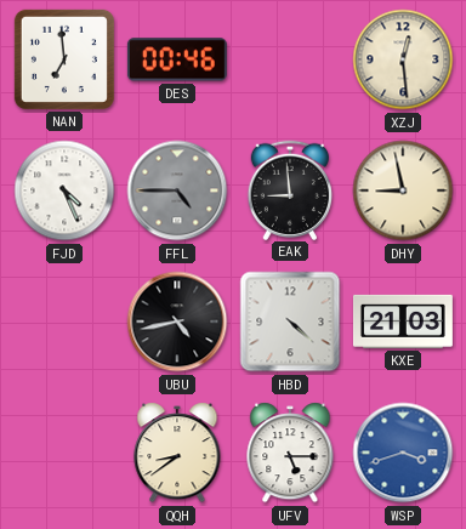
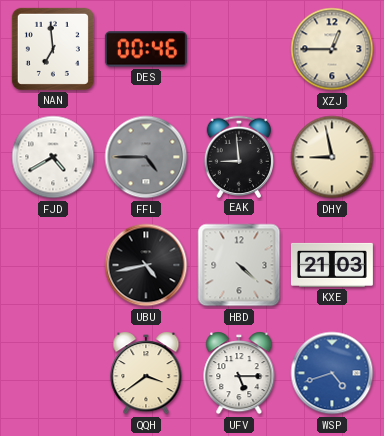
XZJ: 12:29 -> 12:45
FJD: 4:26 -> 4:40
QQH: 8:39 -> 3:39
WSP: 3:42 -> 4:42
